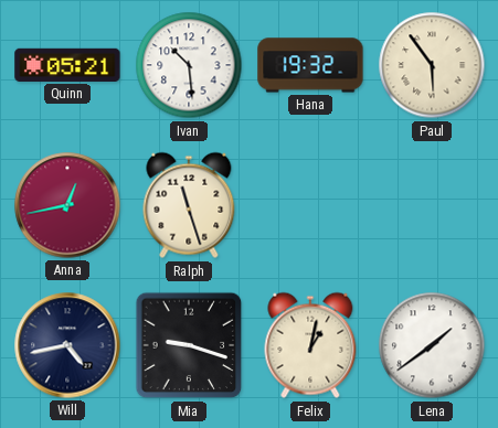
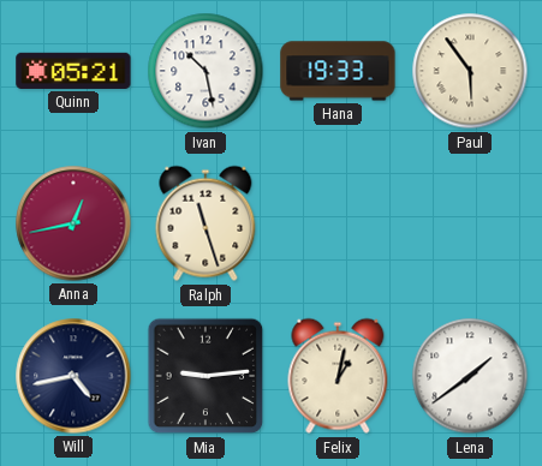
Ivan: 10:29 -> 10:28
Hana: 19:32 -> 19:33
Mia: 9:18 -> 9:14
